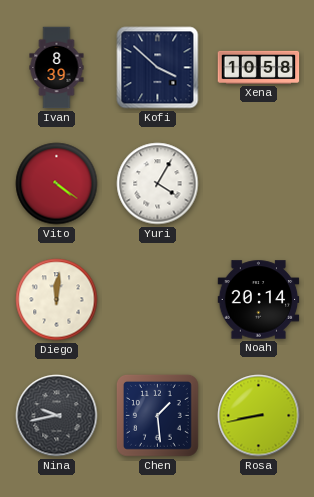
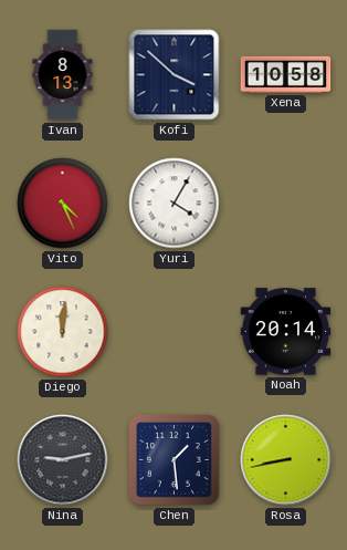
Ivan: 8:39 -> 8:13
Vito: 4:21 -> 4:26
Nina: 9:43 -> 9:13
